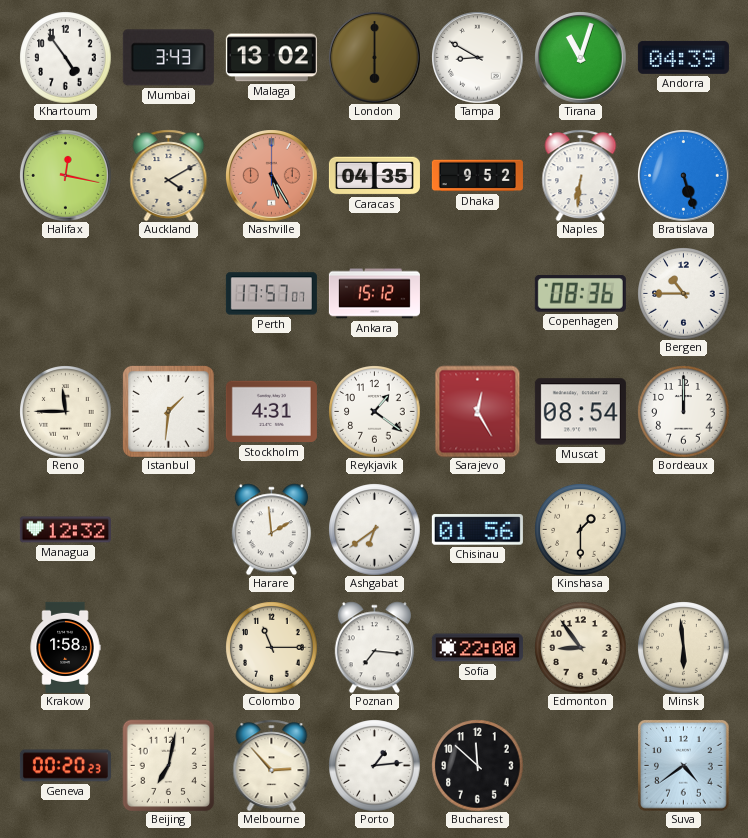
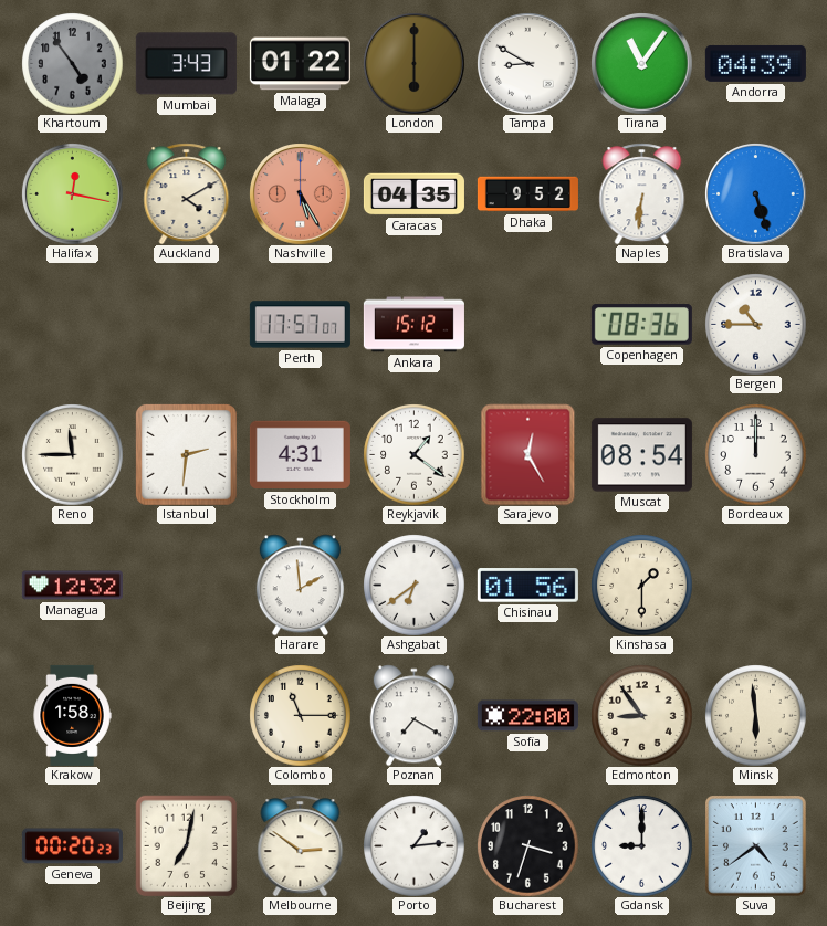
Khartoum dial: white -> grey
Malaga: 13:02 -> 01:22
Tirana: 11:03 -> 11:06
Istanbul: 1:31 -> 2:31
Poznan: 7:16 -> 7:20
Melbourne: 2:53 -> 2:51
Bucharest: 11:52 -> 3:33
Gdansk: none -> 9:00
